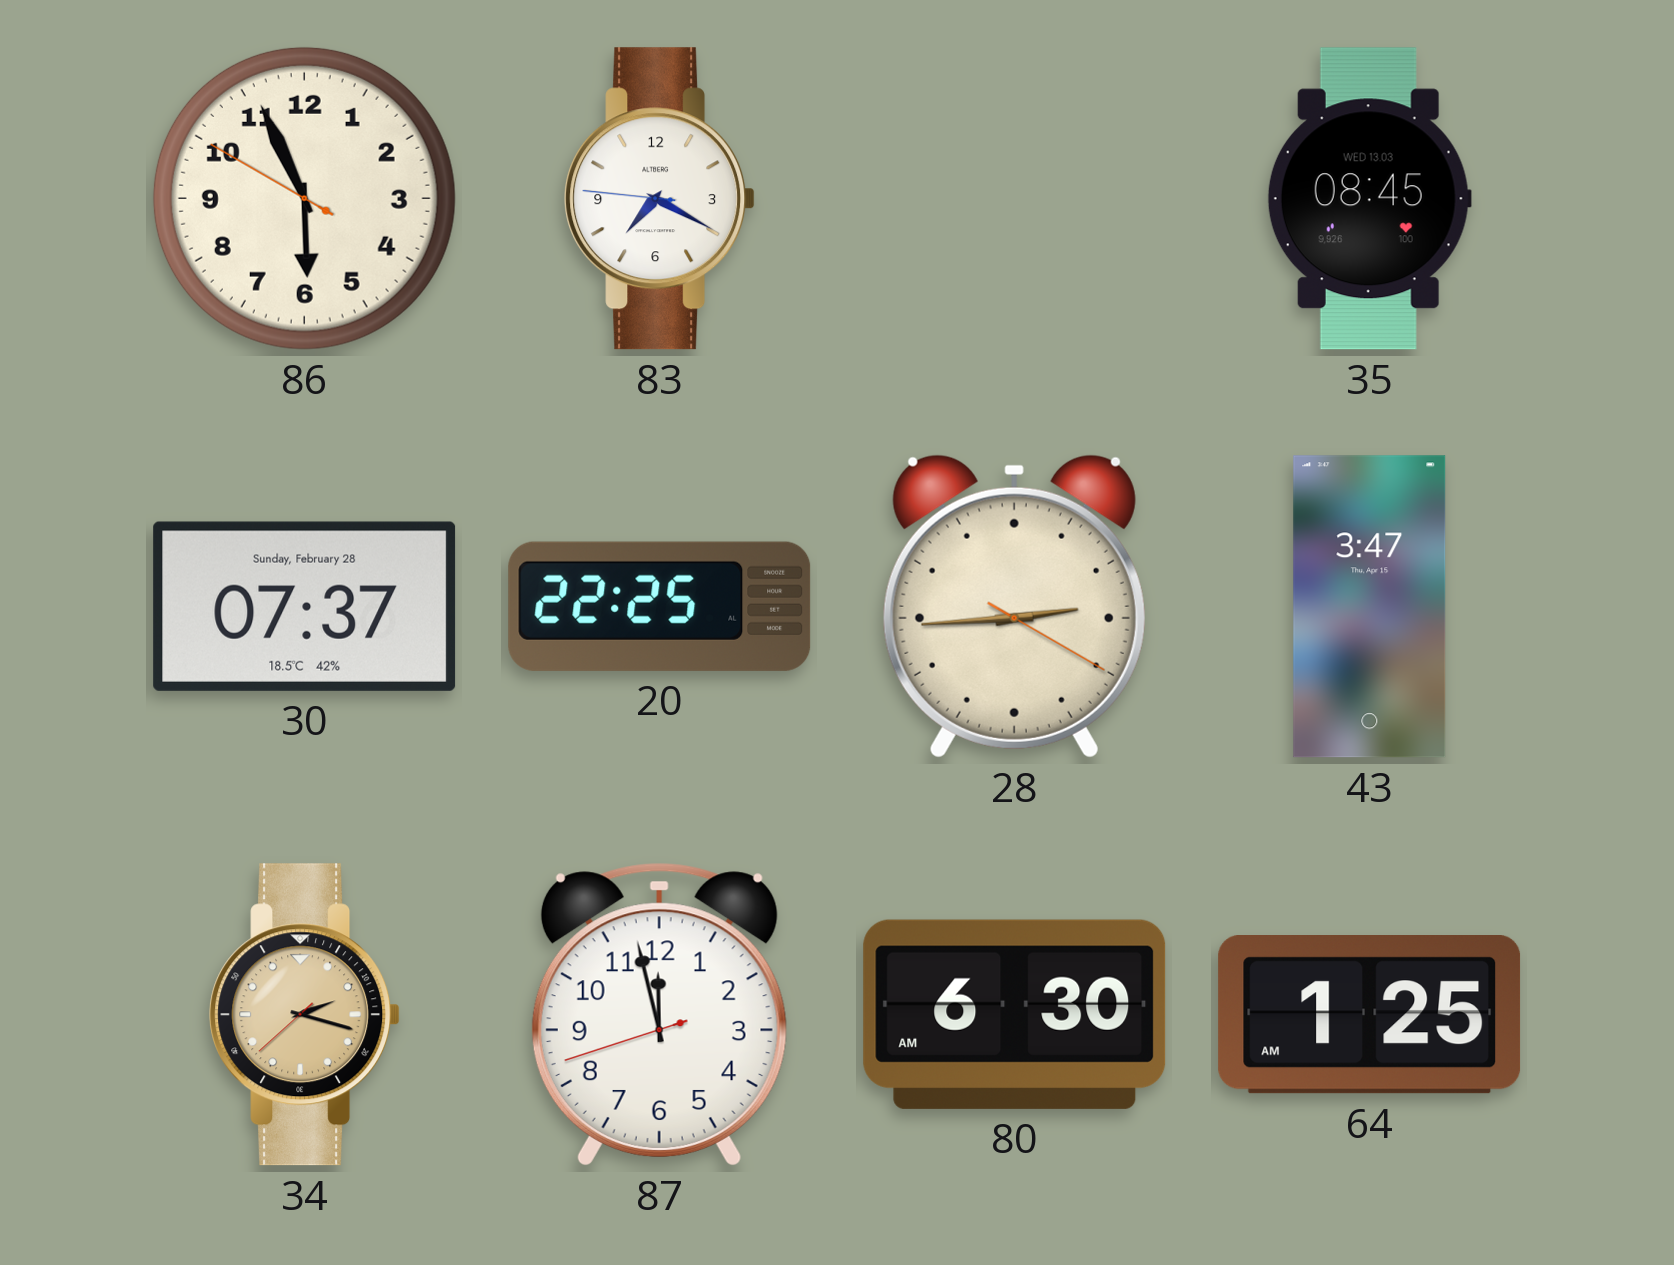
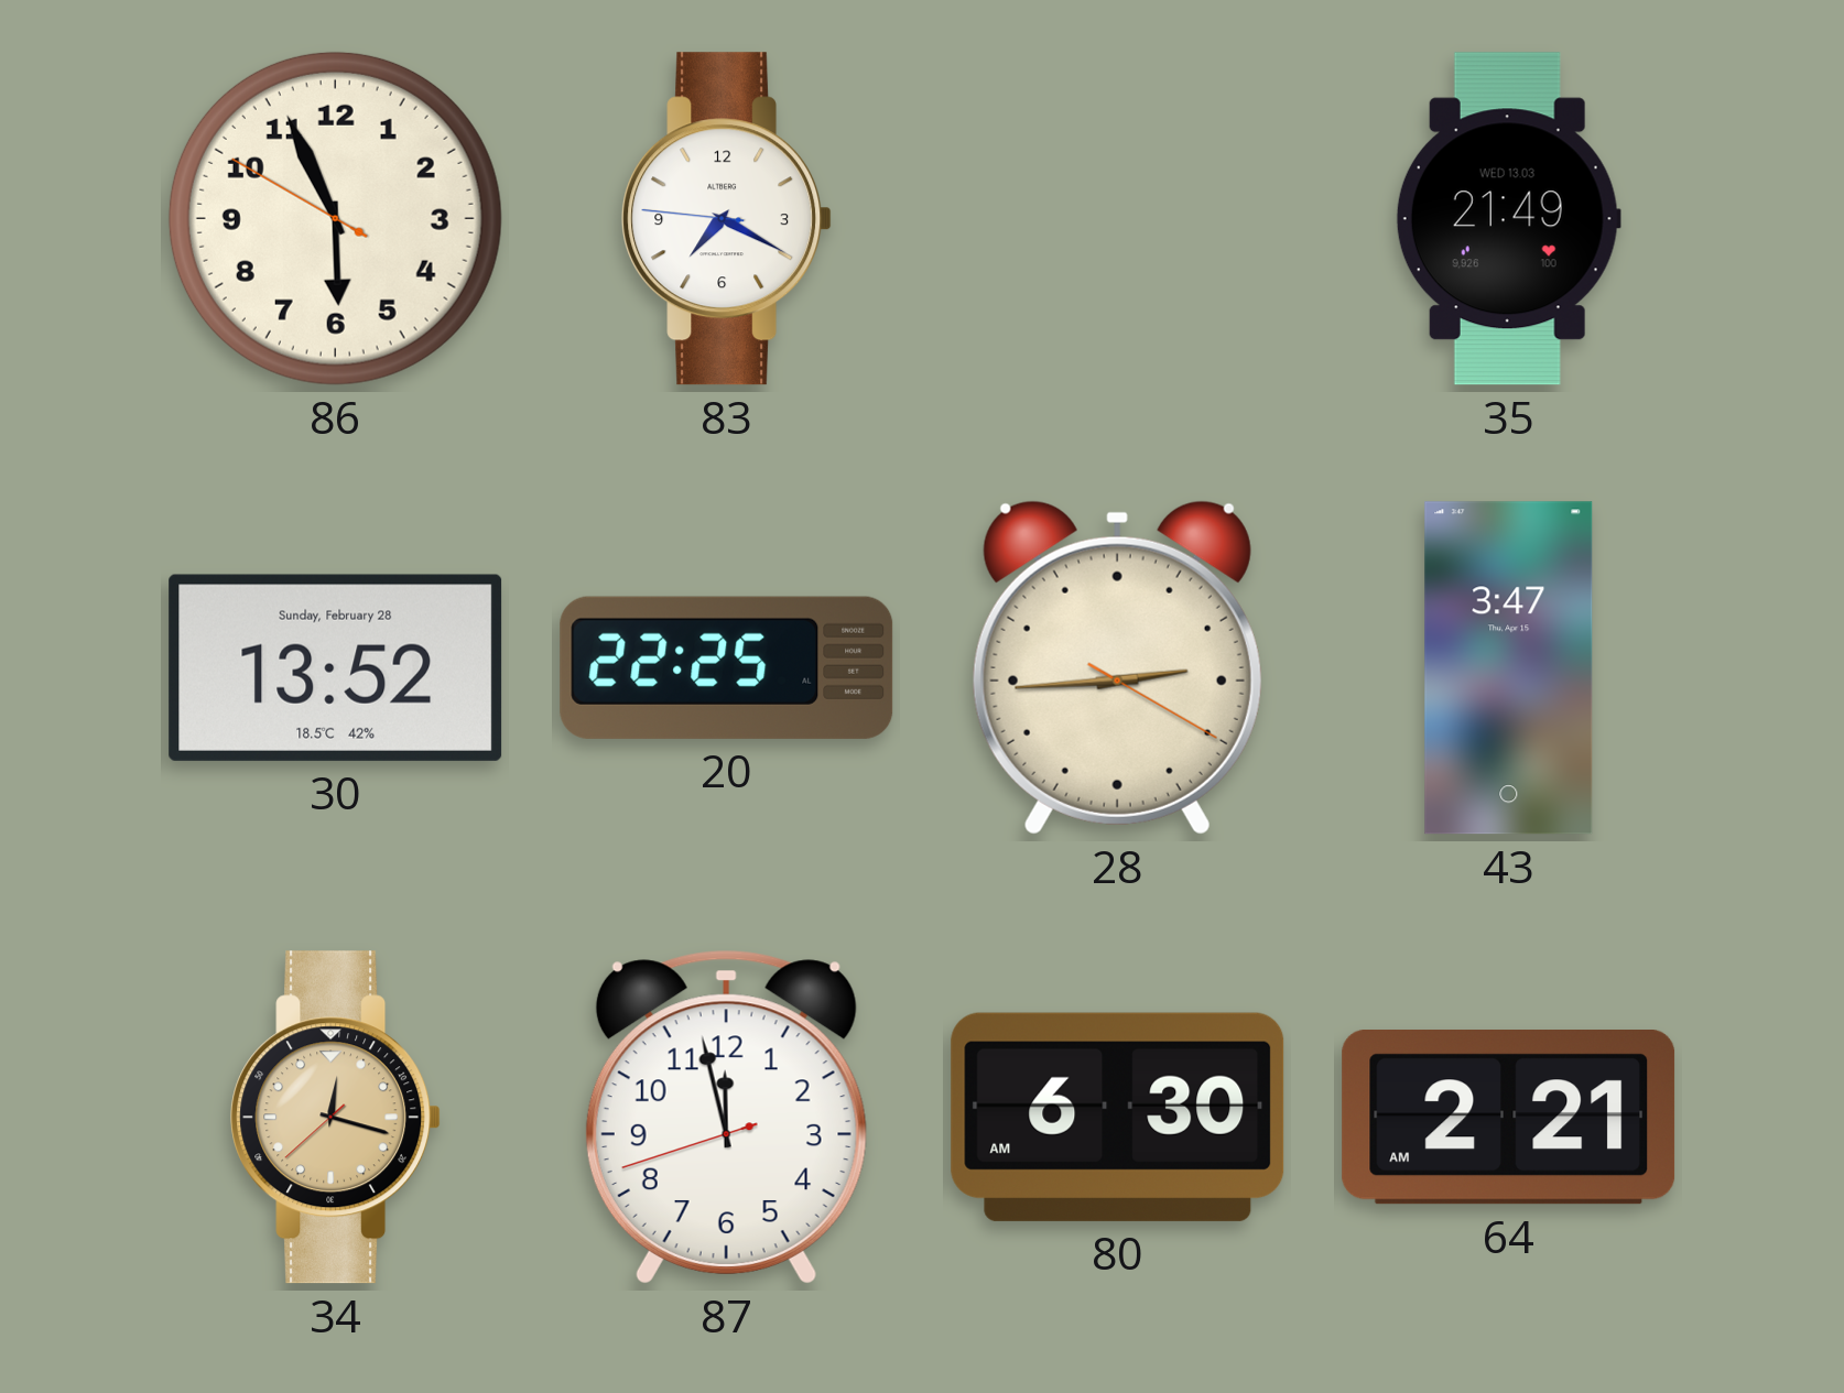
35: 08:45 -> 21:49
30: 07:37 -> 13:52
34: 2:17 -> 12:17
64: 1:25 -> 2:21
